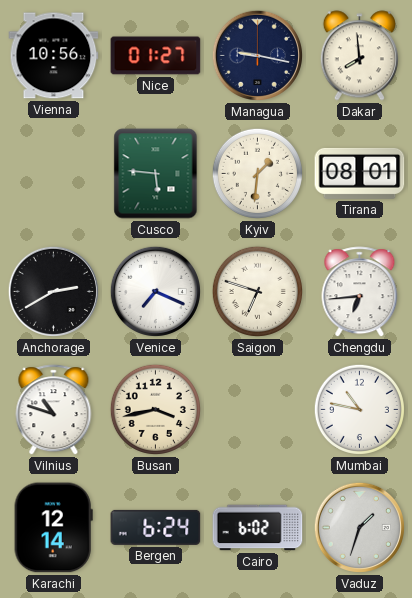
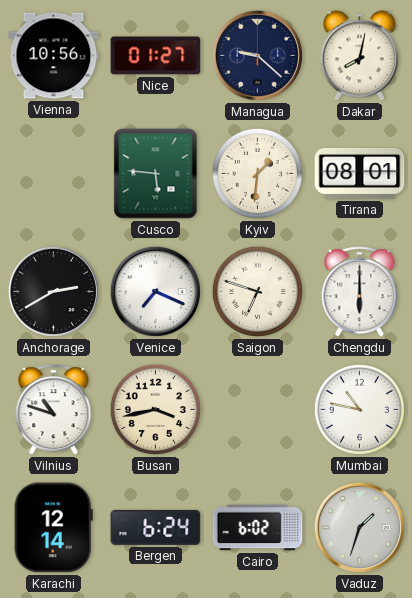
Managua: 9:17 -> 9:22
Dakar: 7:59 -> 8:02
Chengdu: 6:44 -> 6:00
